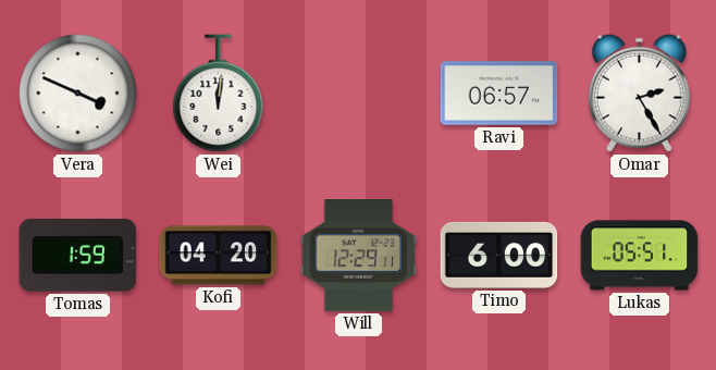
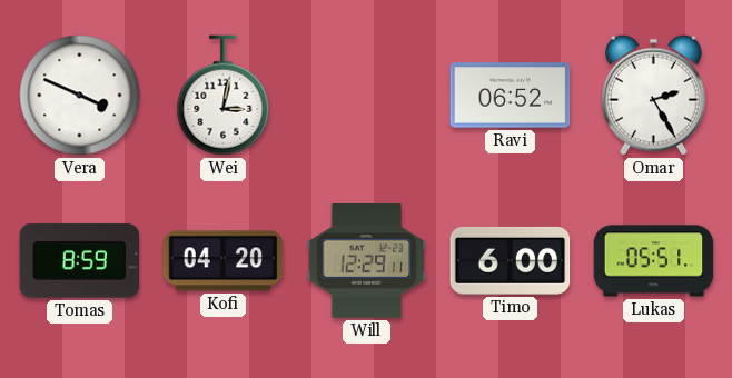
Wei: 12:01 -> 3:02
Ravi: 06:57 -> 06:52
Tomas: 1:59 -> 8:59
